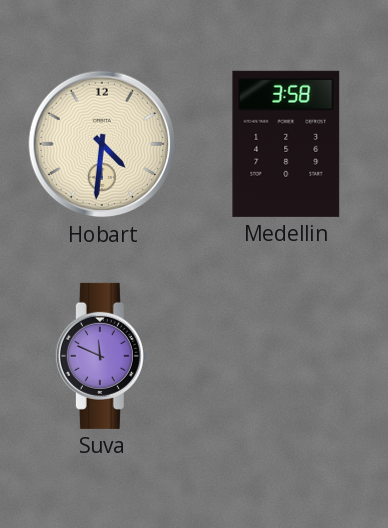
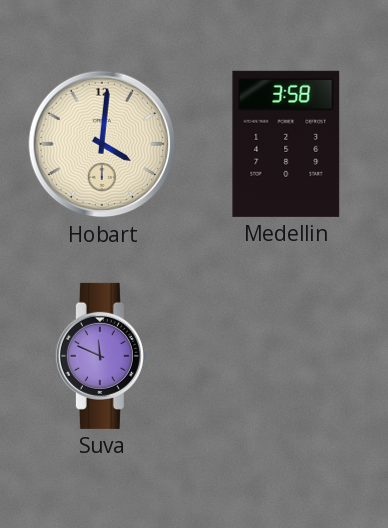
Hobart: 4:31 -> 4:01
